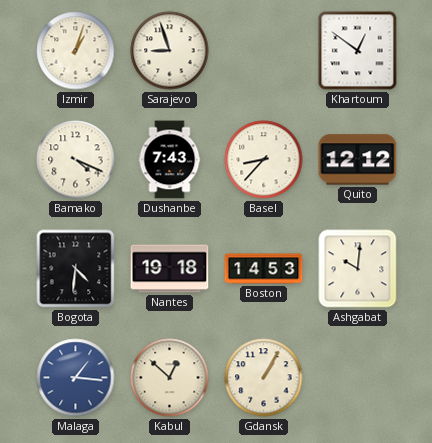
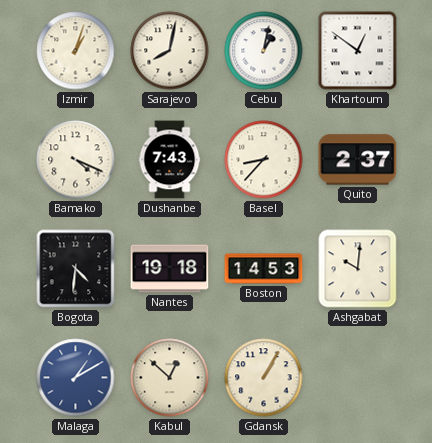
Sarajevo: 8:57 -> 8:02
Cebu: none -> 1:02
Quito: 12:12 -> 2:37
Malaga: 1:16 -> 1:10
